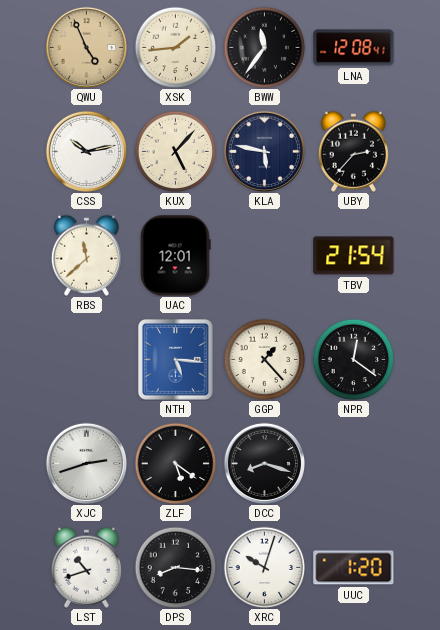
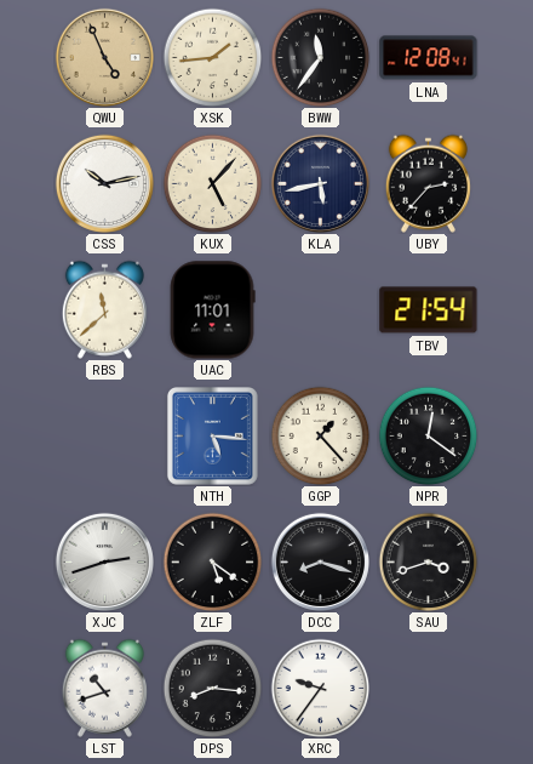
KLA: 5:47 -> 5:43
UAC: 12:01 -> 11:01
SAU: none -> 3:42
XRC: 10:03 -> 9:36
UUC: 1:20 -> none
